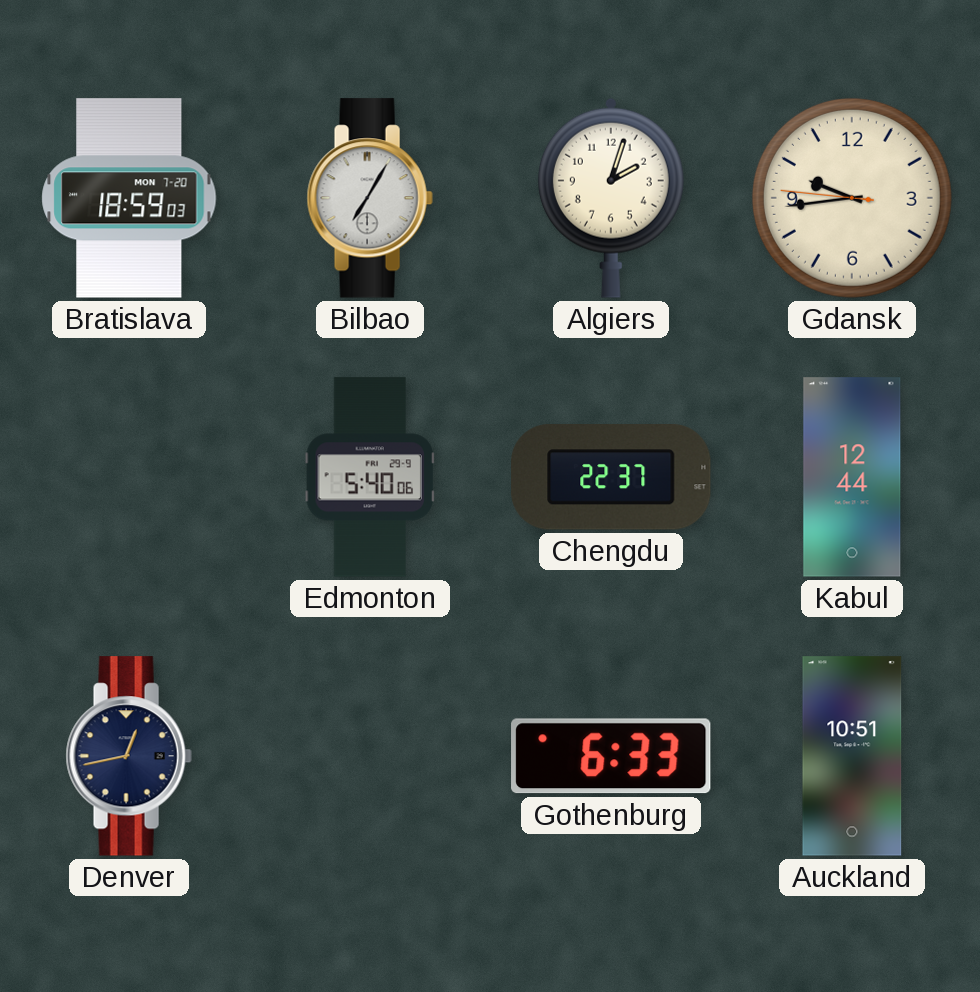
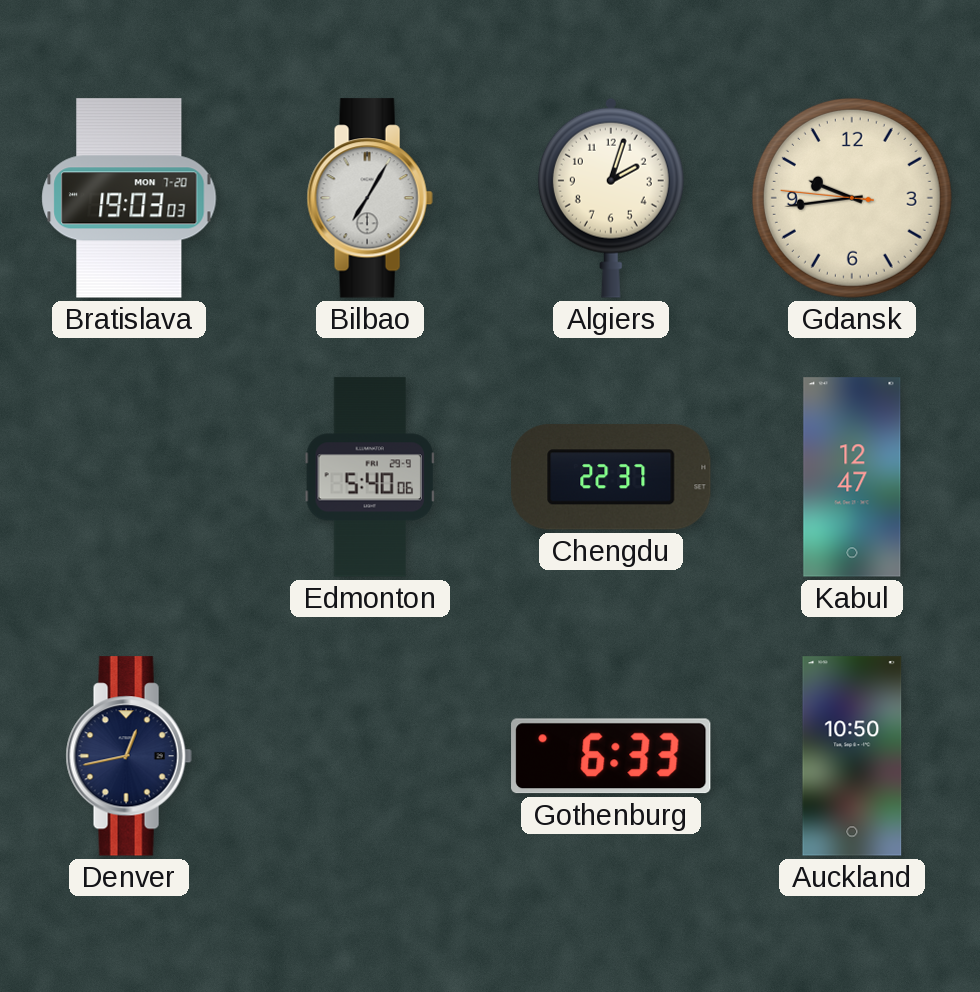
Bratislava: 18:59 -> 19:03
Kabul: 12:44 -> 12:47
Auckland: 10:51 -> 10:50
